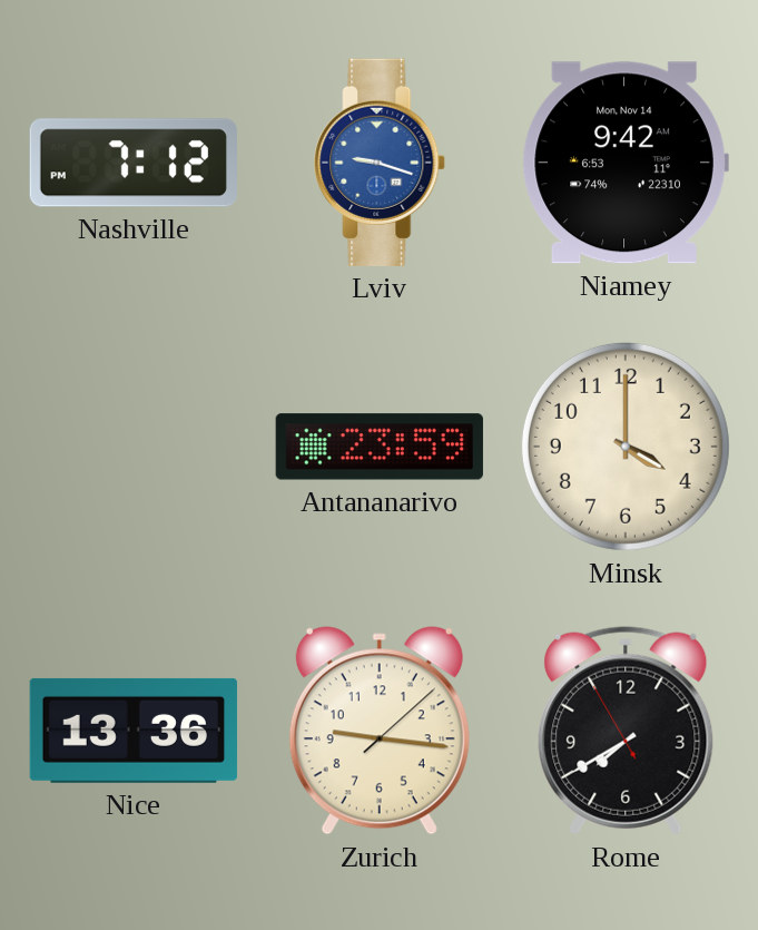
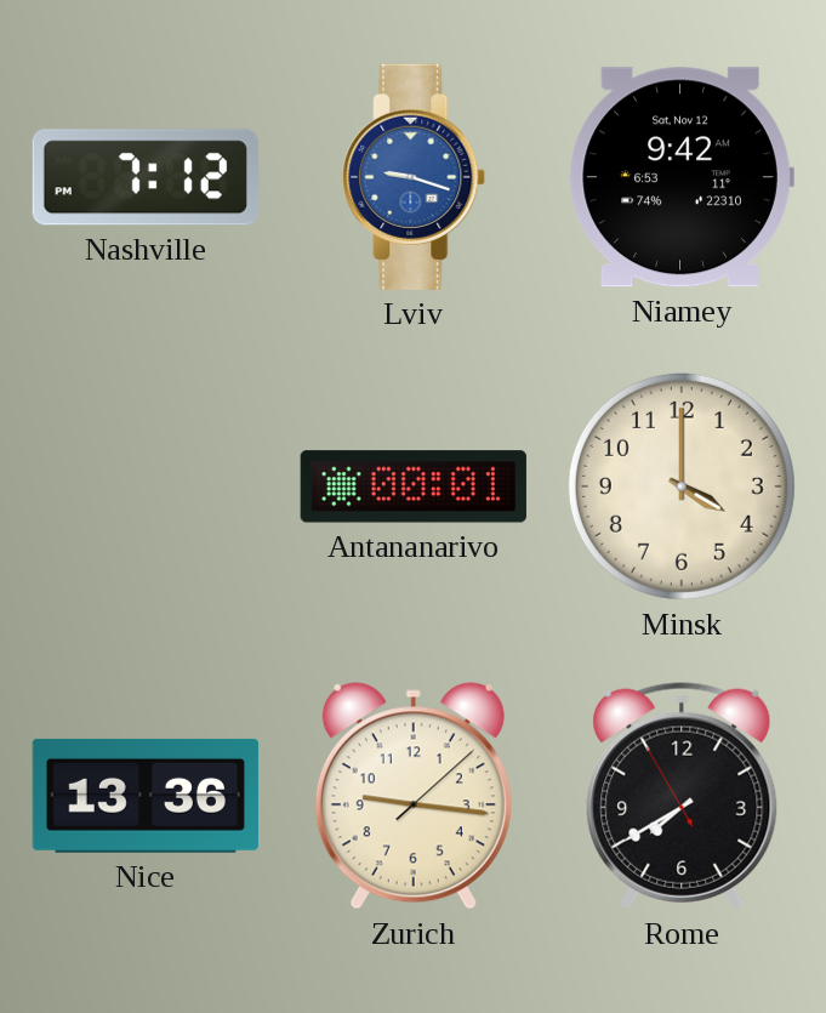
Niamey date: Mon, Nov 14 -> Sat, Nov 12
Antananarivo: 23:59 -> 00:01
